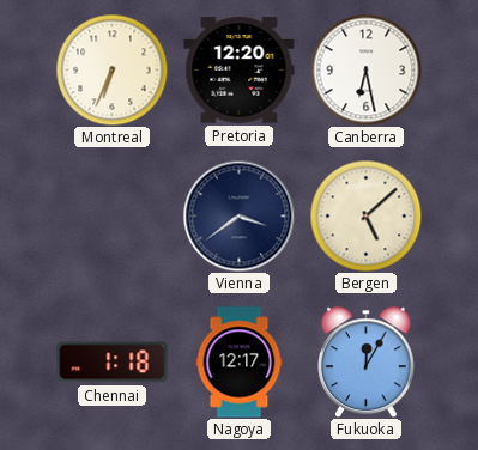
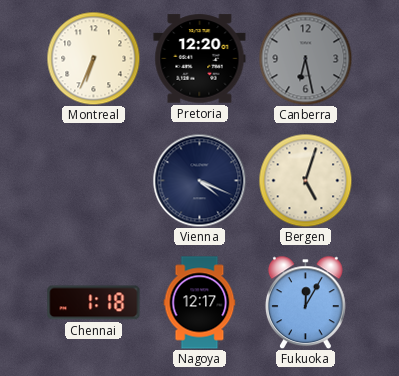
Canberra dial: white -> grey
Vienna: 3:39 -> 4:19
Bergen: 5:08 -> 5:03
